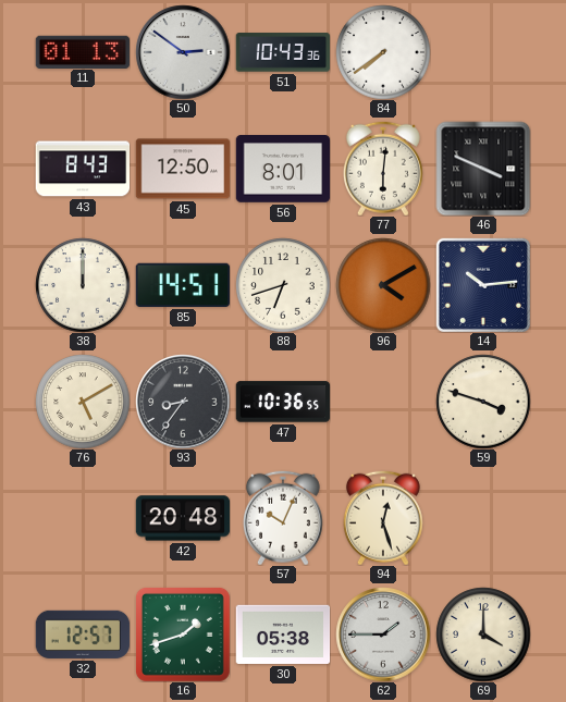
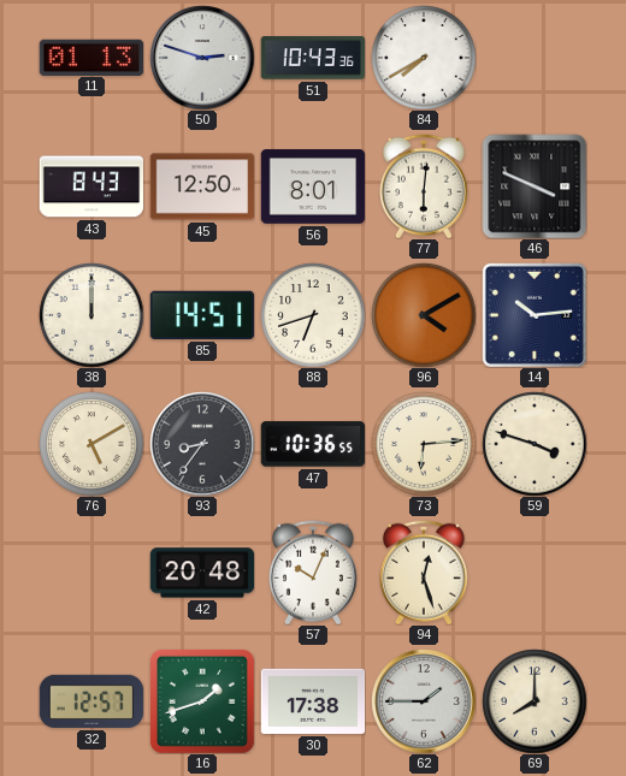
50: 2:51 -> 2:48
84: 7:39 -> 7:40
73: none -> 6:14
30: 05:38 -> 17:38
69: 4:00 -> 8:00
